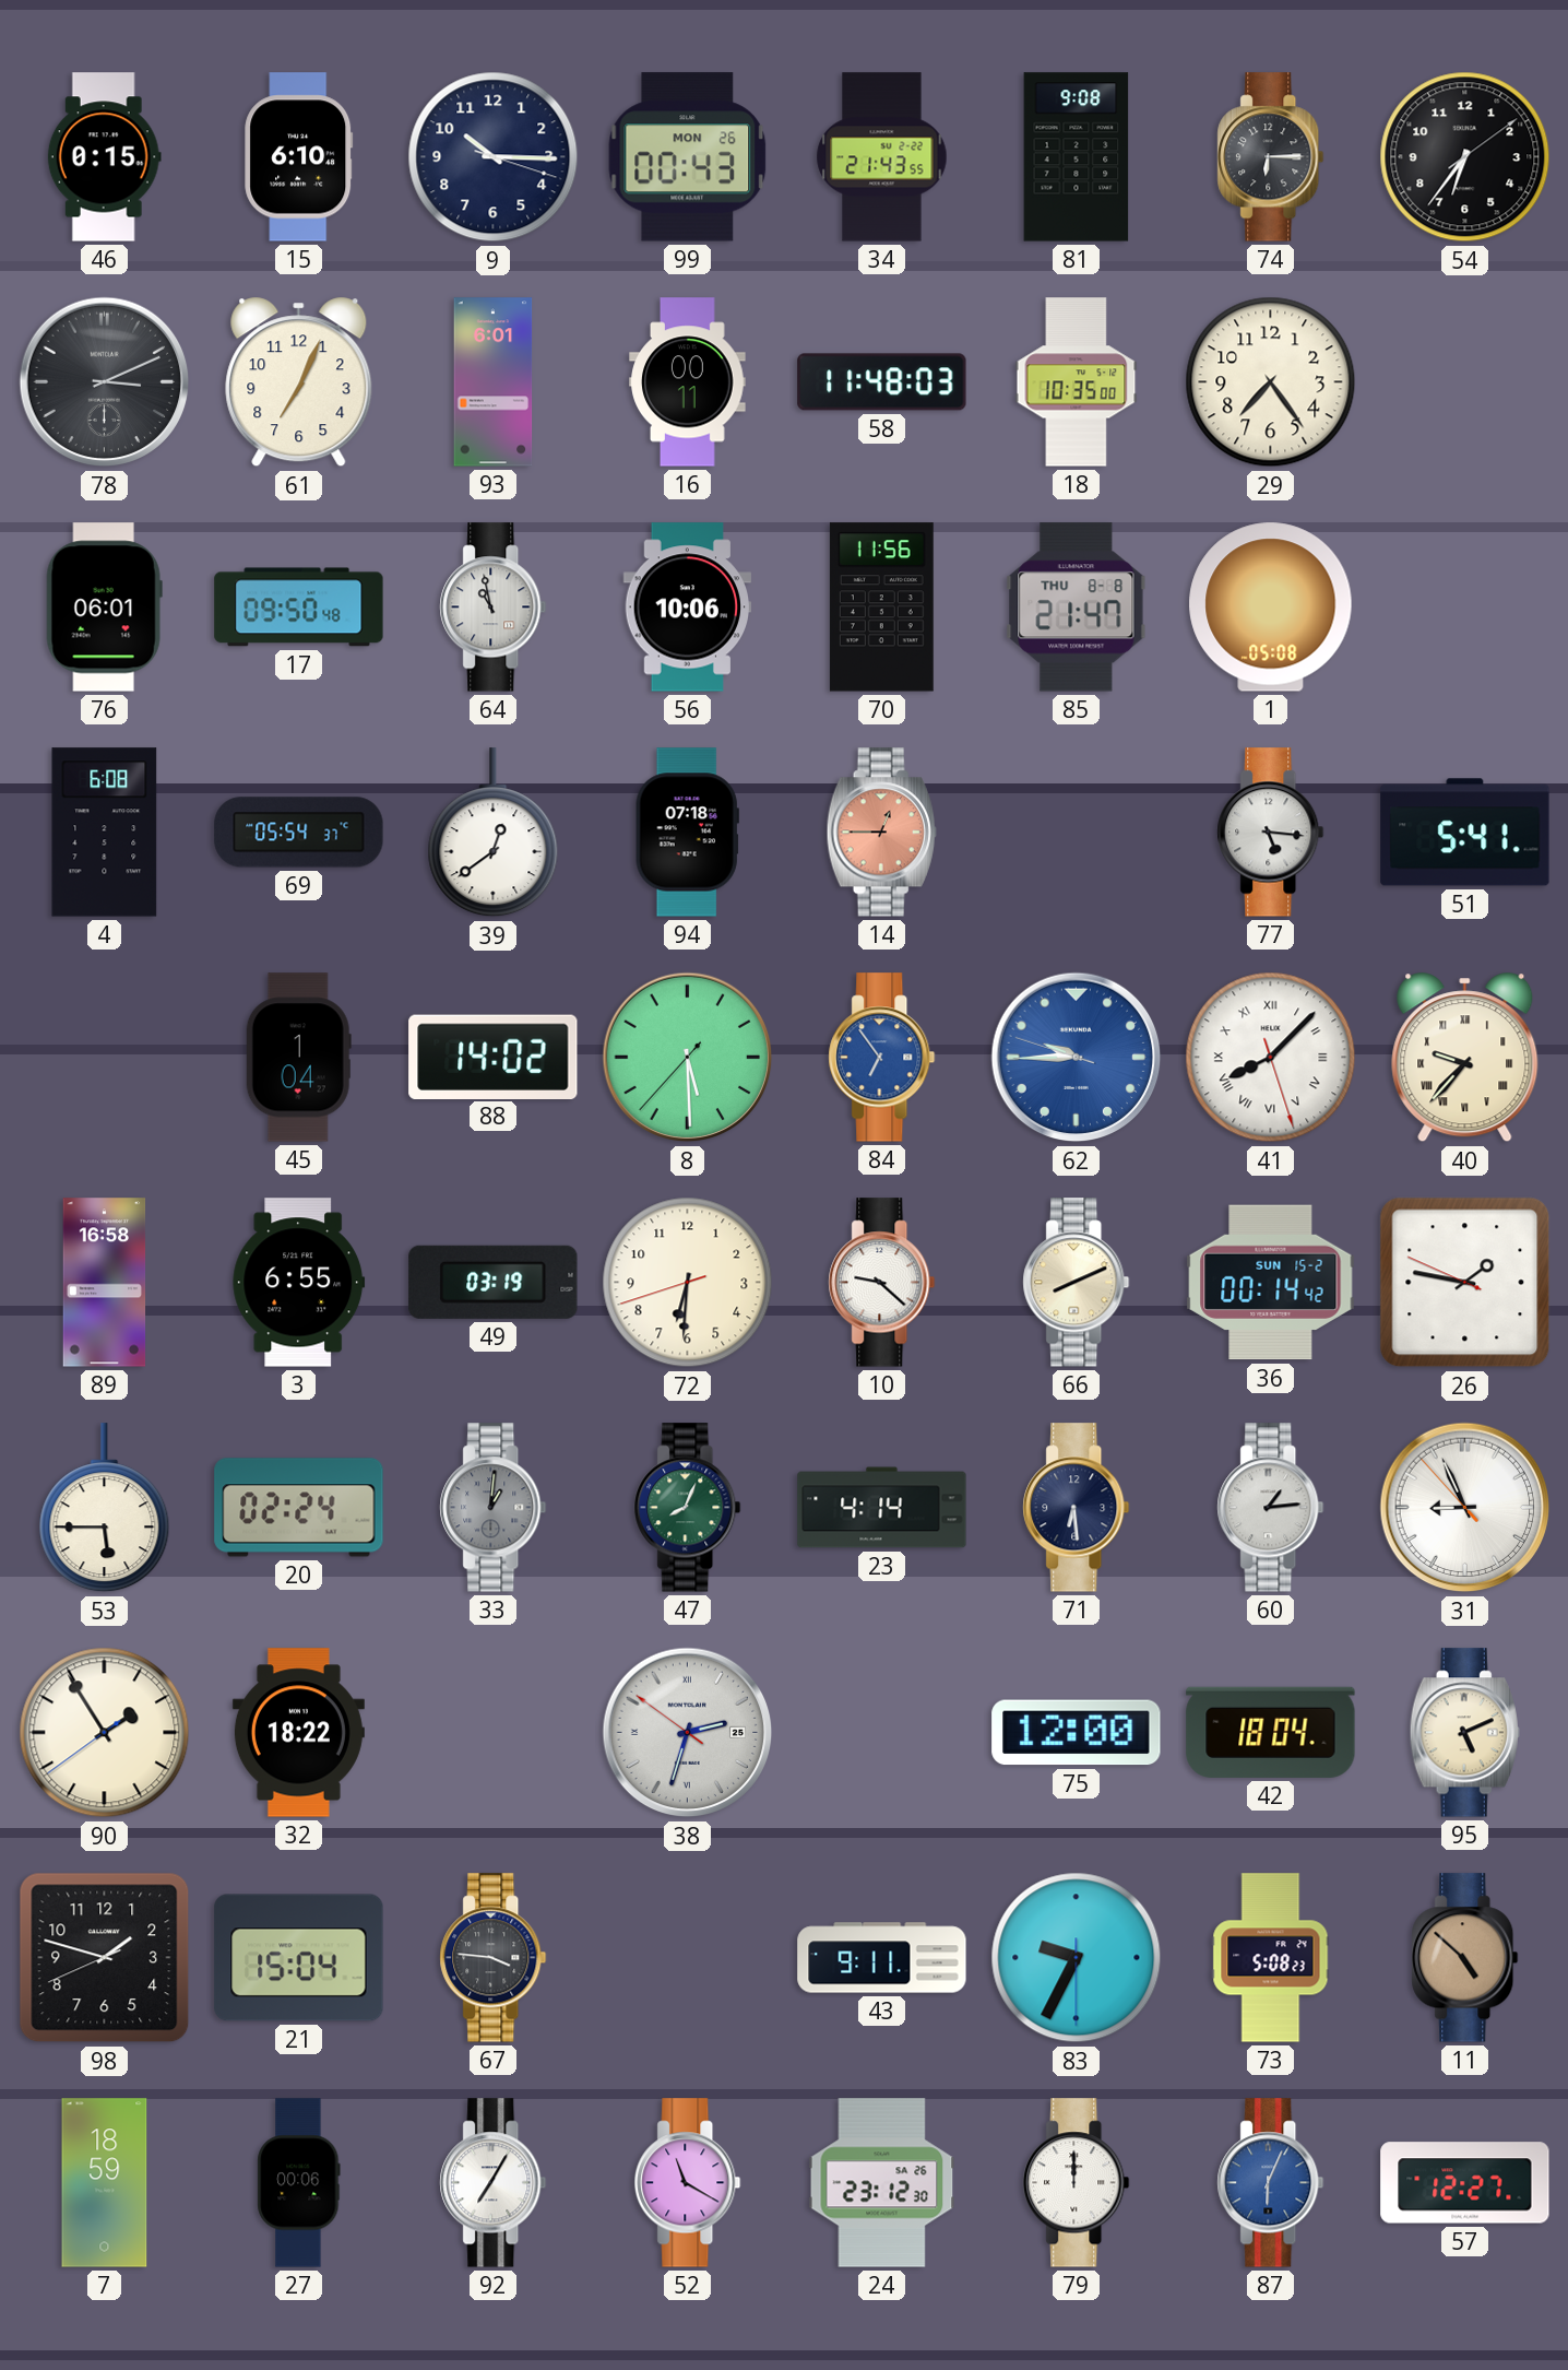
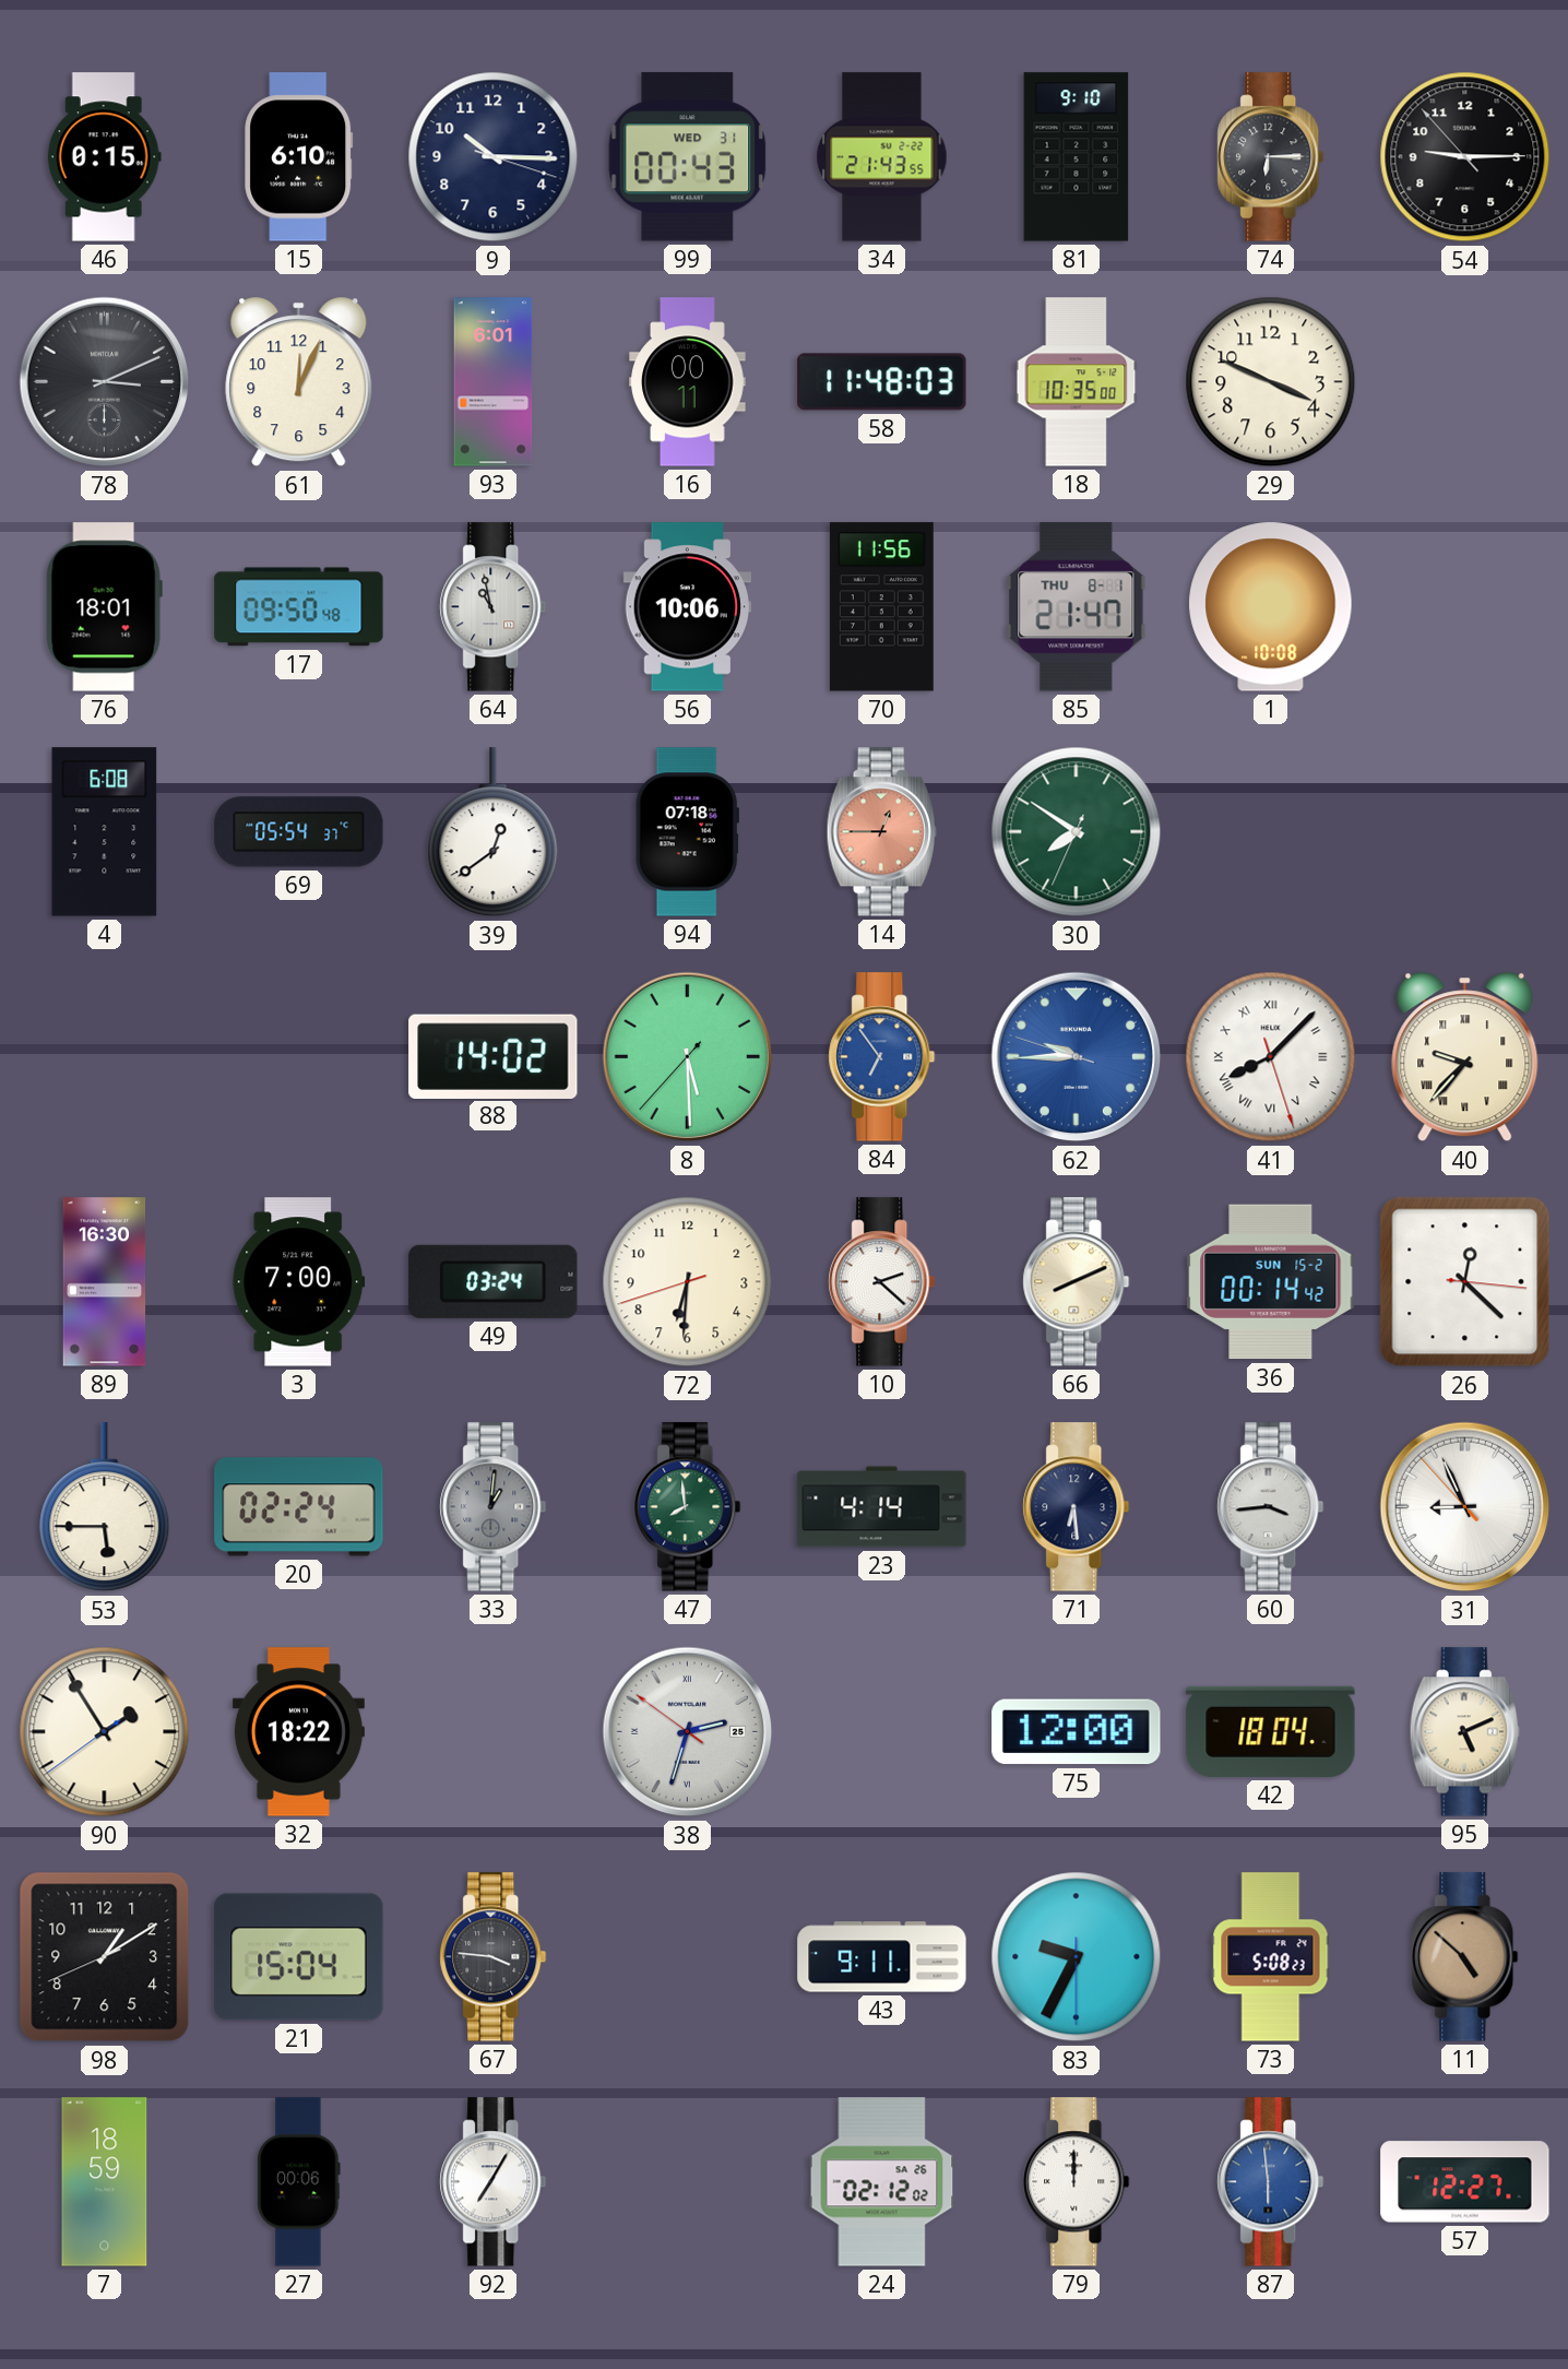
99 date: MON 26 -> WED 31
81: 9:08 -> 9:10
54: 6:36 -> 9:14
61: 7:04 -> 12:04
29: 7:24 -> 3:49
76: 06:01 -> 18:01
85 date: THU 8-8 -> THU 8-1
1: 05:08 -> 10:08
30: none -> 7:50
77: 5:16 -> none
51: 5:41 -> none
45: 1:04 -> none
89: 16:58 -> 16:30
3: 6:55 -> 7:00
49: 03:19 -> 03:24
10: 9:22 -> 2:22
26: 1:46 -> 12:22
47: 8:04 -> 7:59
60: 1:14 -> 3:44
98: 1:47 -> 1:09
52: 11:20 -> none
24: 23:12 -> 02:12
87: 6:04 -> 5:59
